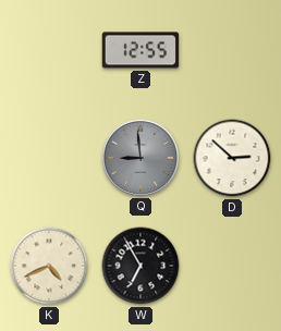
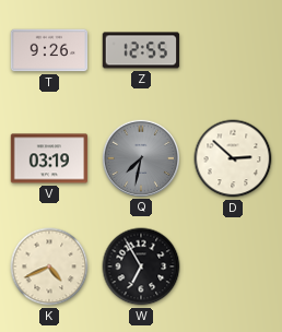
T: none -> 9:26
V: none -> 03:19
Q: 8:59 -> 7:32
